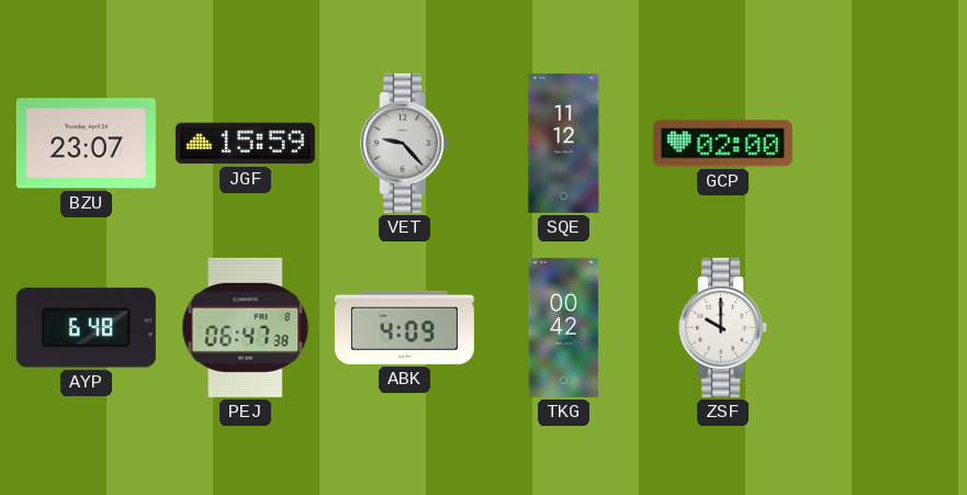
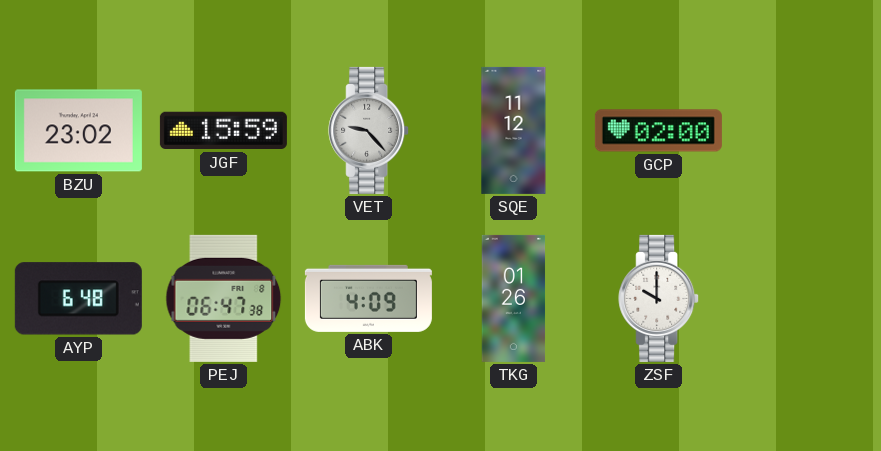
BZU: 23:07 -> 23:02
TKG: 00:42 -> 01:26
